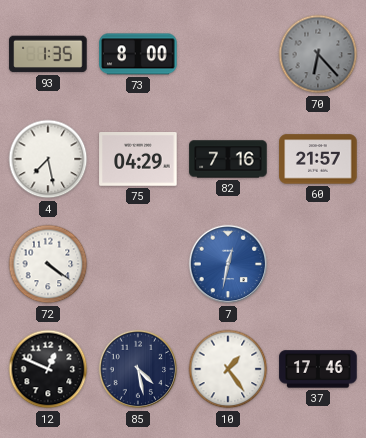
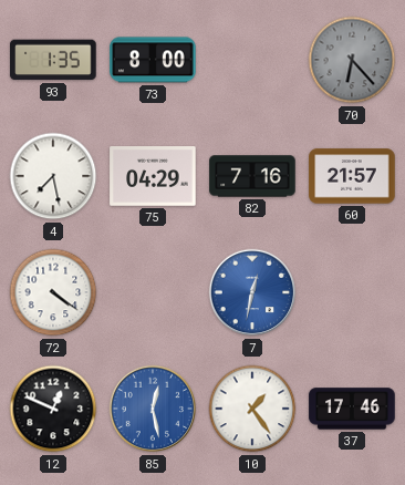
85: 4:28 -> 12:28
85 dial: navy -> blue
